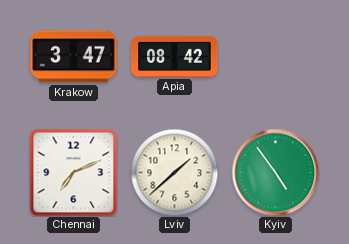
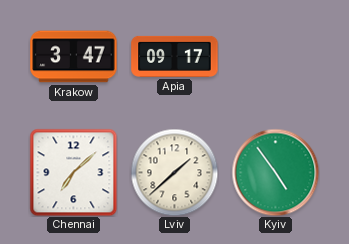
Apia: 08:42 -> 09:17
Chennai: 7:11 -> 7:08
